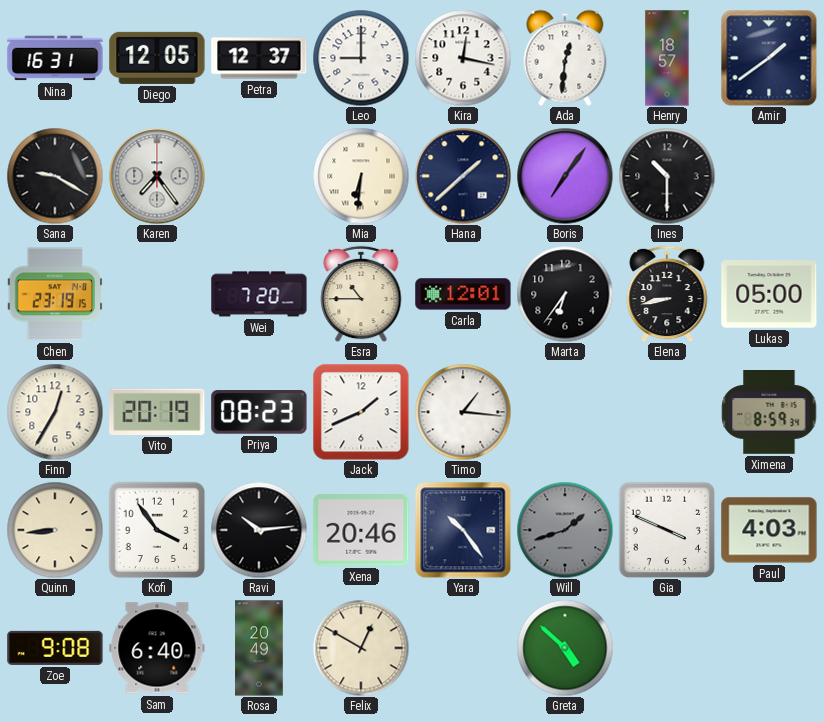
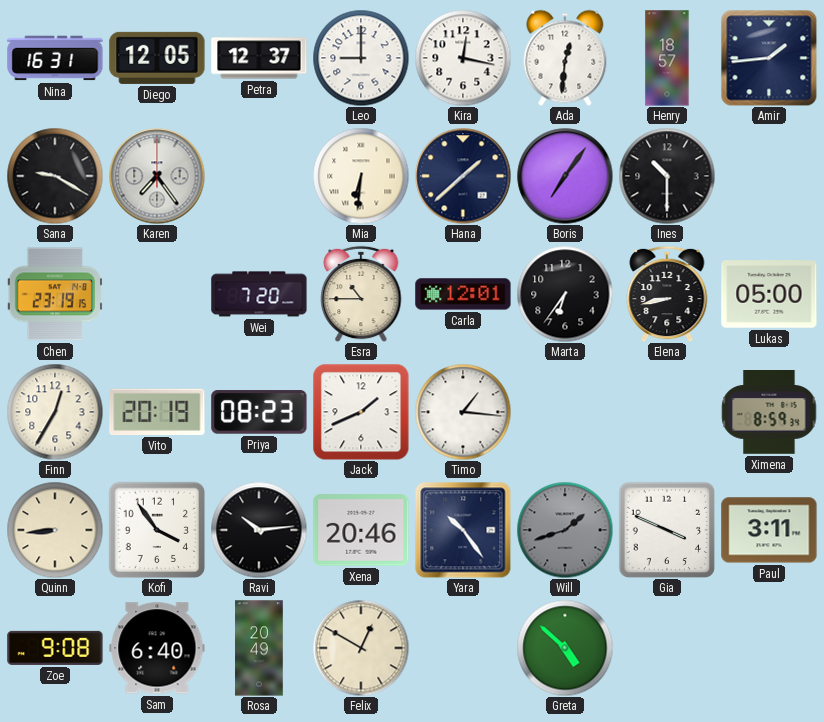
Amir: 1:39 -> 1:44
Paul: 4:03 -> 3:11
